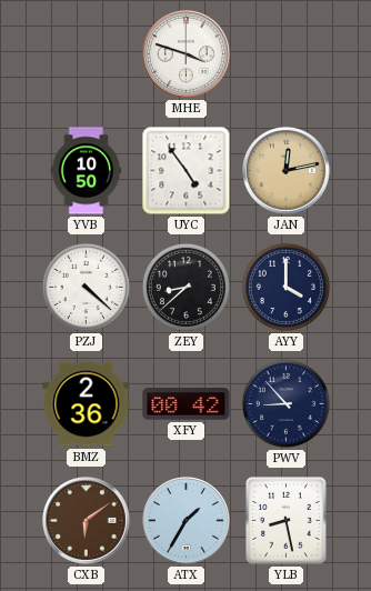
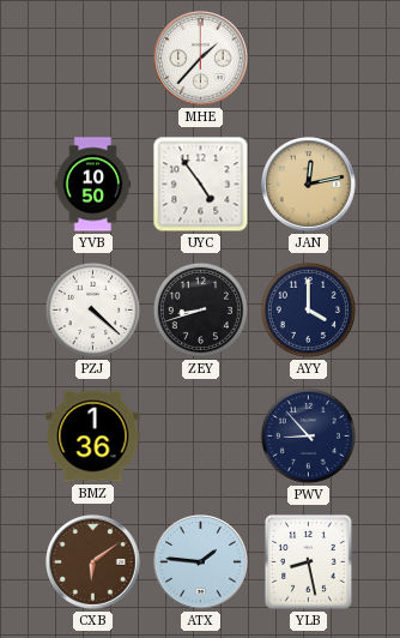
MHE: 3:48 -> 1:37
ZEY: 8:38 -> 8:42
BMZ: 2:36 -> 1:36
XFY: 00:42 -> none
ATX: 1:35 -> 1:46
